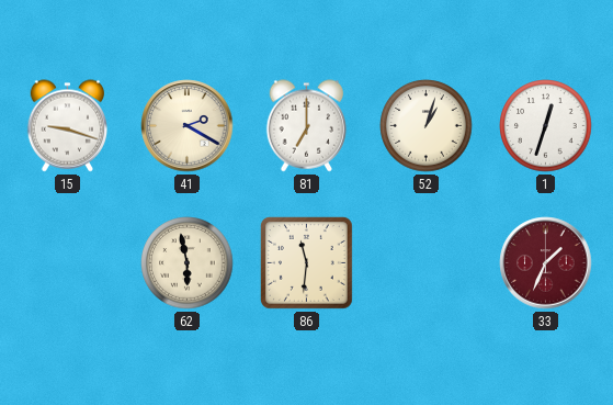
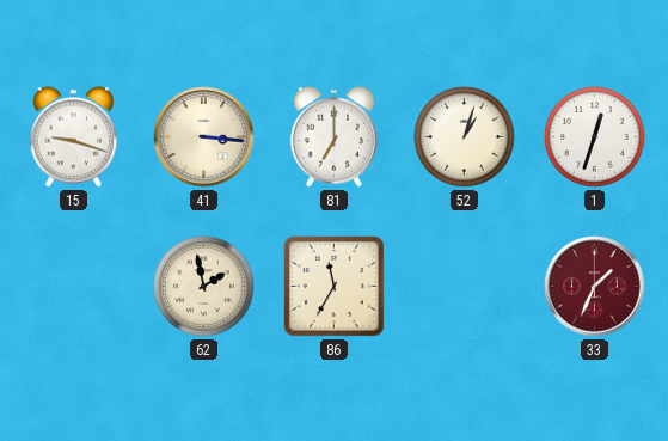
41: 2:20 -> 3:16
62: 5:58 -> 1:58
86: 11:31 -> 11:35
